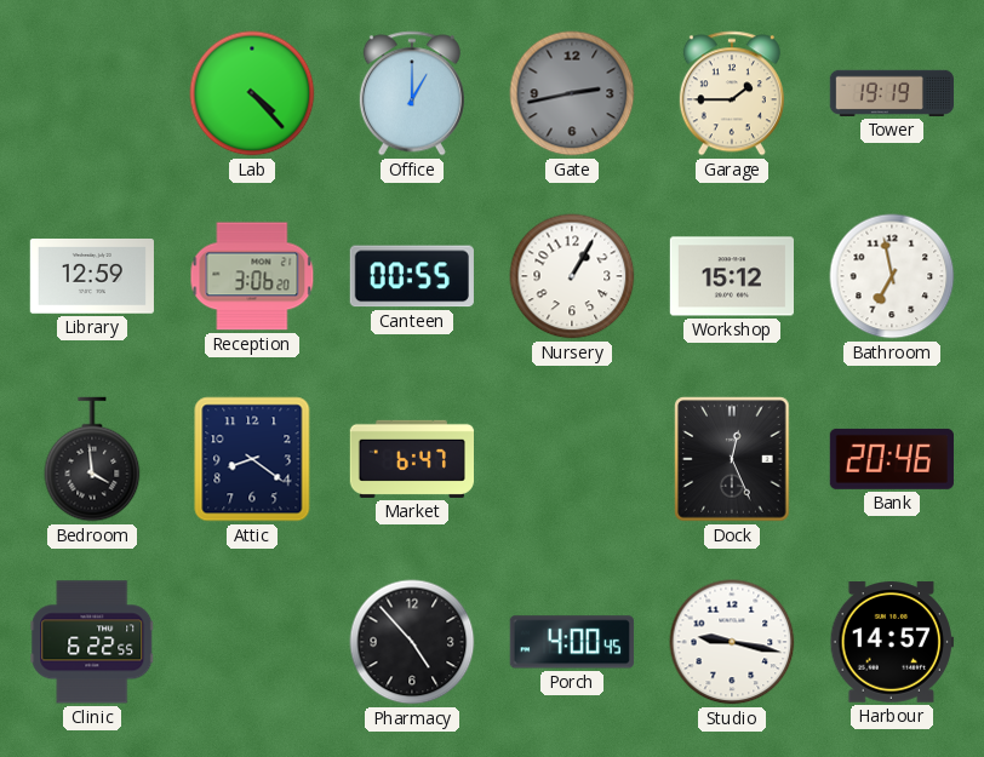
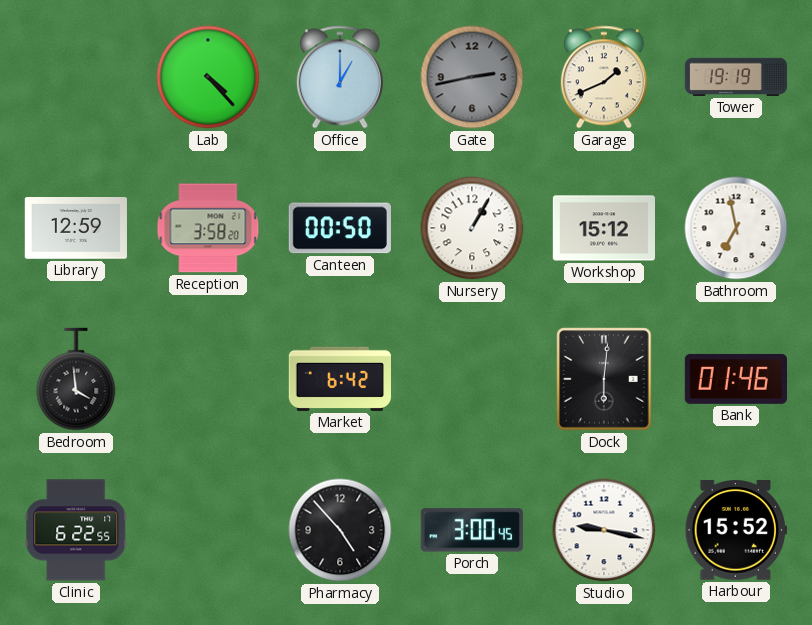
Garage: 1:45 -> 1:41
Reception: 3:06 -> 3:58
Canteen: 00:55 -> 00:50
Attic: 8:21 -> none
Market: 6:47 -> 6:42
Dock: 12:26 -> 6:01
Bank: 20:46 -> 01:46
Porch: 4:00 -> 3:00
Harbour: 14:57 -> 15:52
